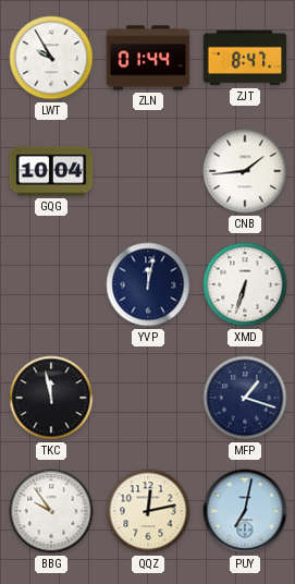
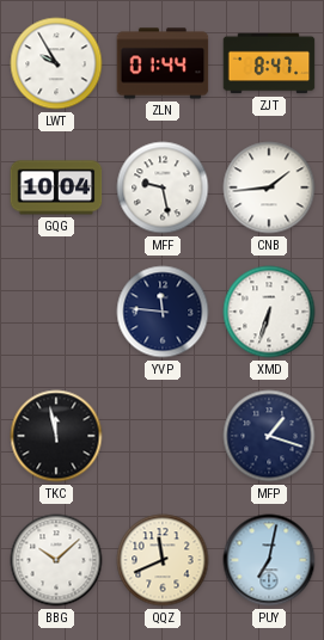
MFF: none -> 9:28
YVP: 12:02 -> 11:46
BBG: 9:54 -> 10:08
QQZ: 12:13 -> 11:41
